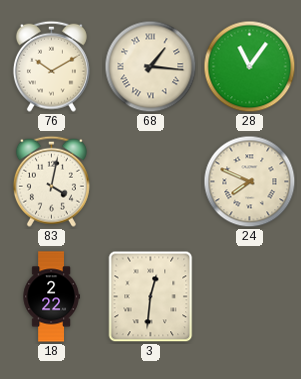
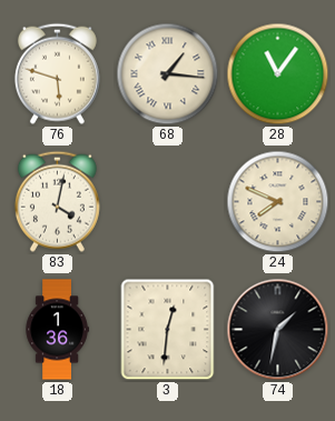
76: 10:10 -> 5:48
18: 2:22 -> 1:36
74: none -> 1:32
